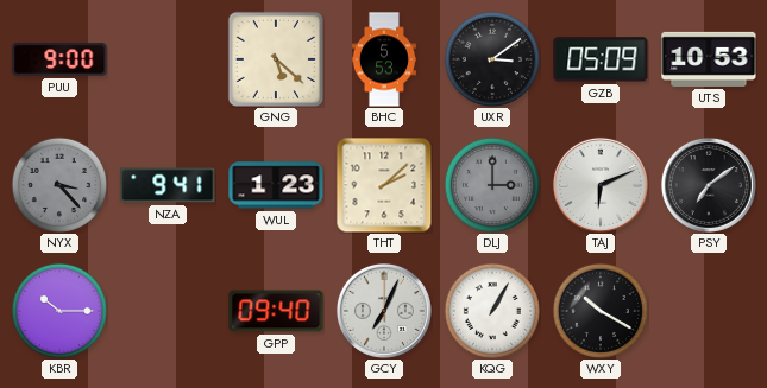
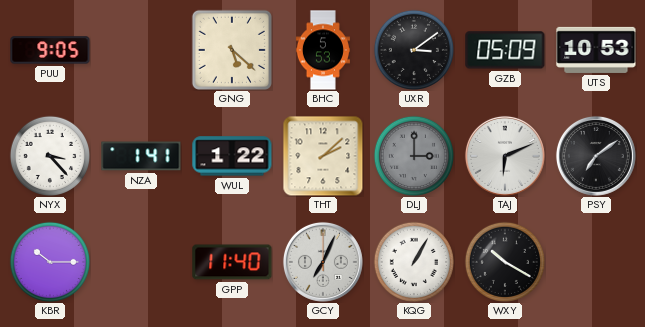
PUU: 9:00 -> 9:05
NYX dial: grey -> white
NZA: 9:41 -> 1:41
WUL: 1:23 -> 1:22
GPP: 09:40 -> 11:40
